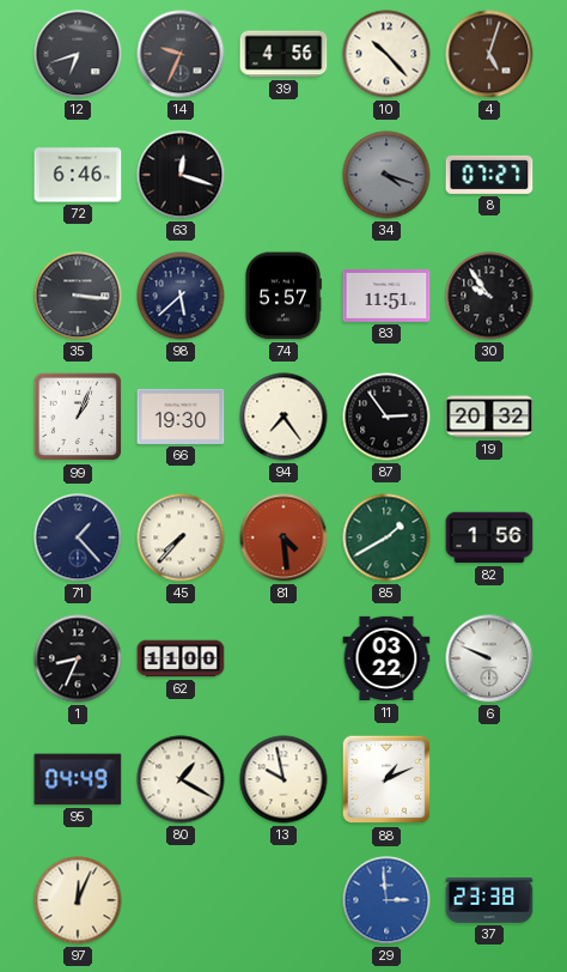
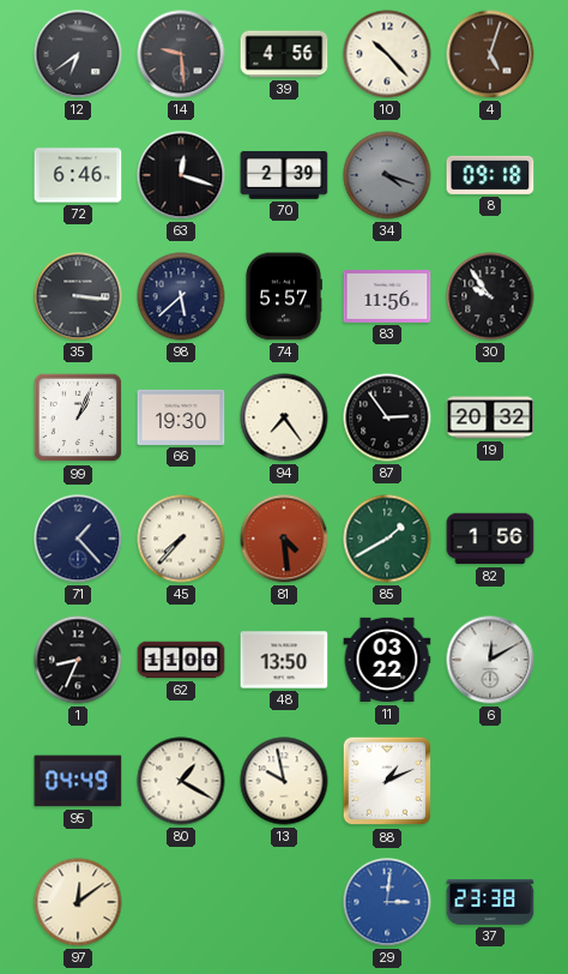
12: 6:42 -> 6:39
14: 9:34 -> 9:29
70: none -> 2:39
8: 07:27 -> 09:18
83: 11:51 -> 11:56
48: none -> 13:50
6: 9:49 -> 12:10
97: 12:04 -> 12:09
29: 2:59 -> 3:01
